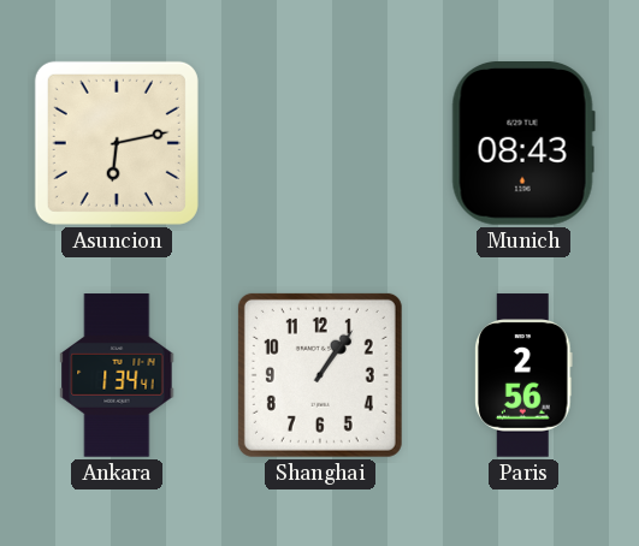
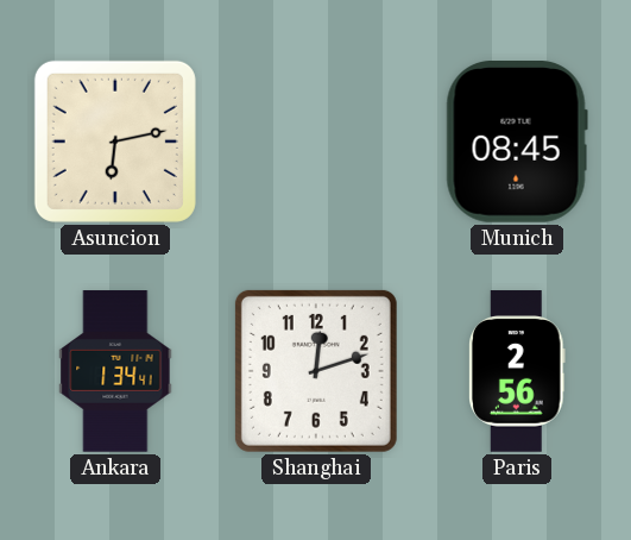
Munich: 08:43 -> 08:45
Shanghai: 1:06 -> 12:12
